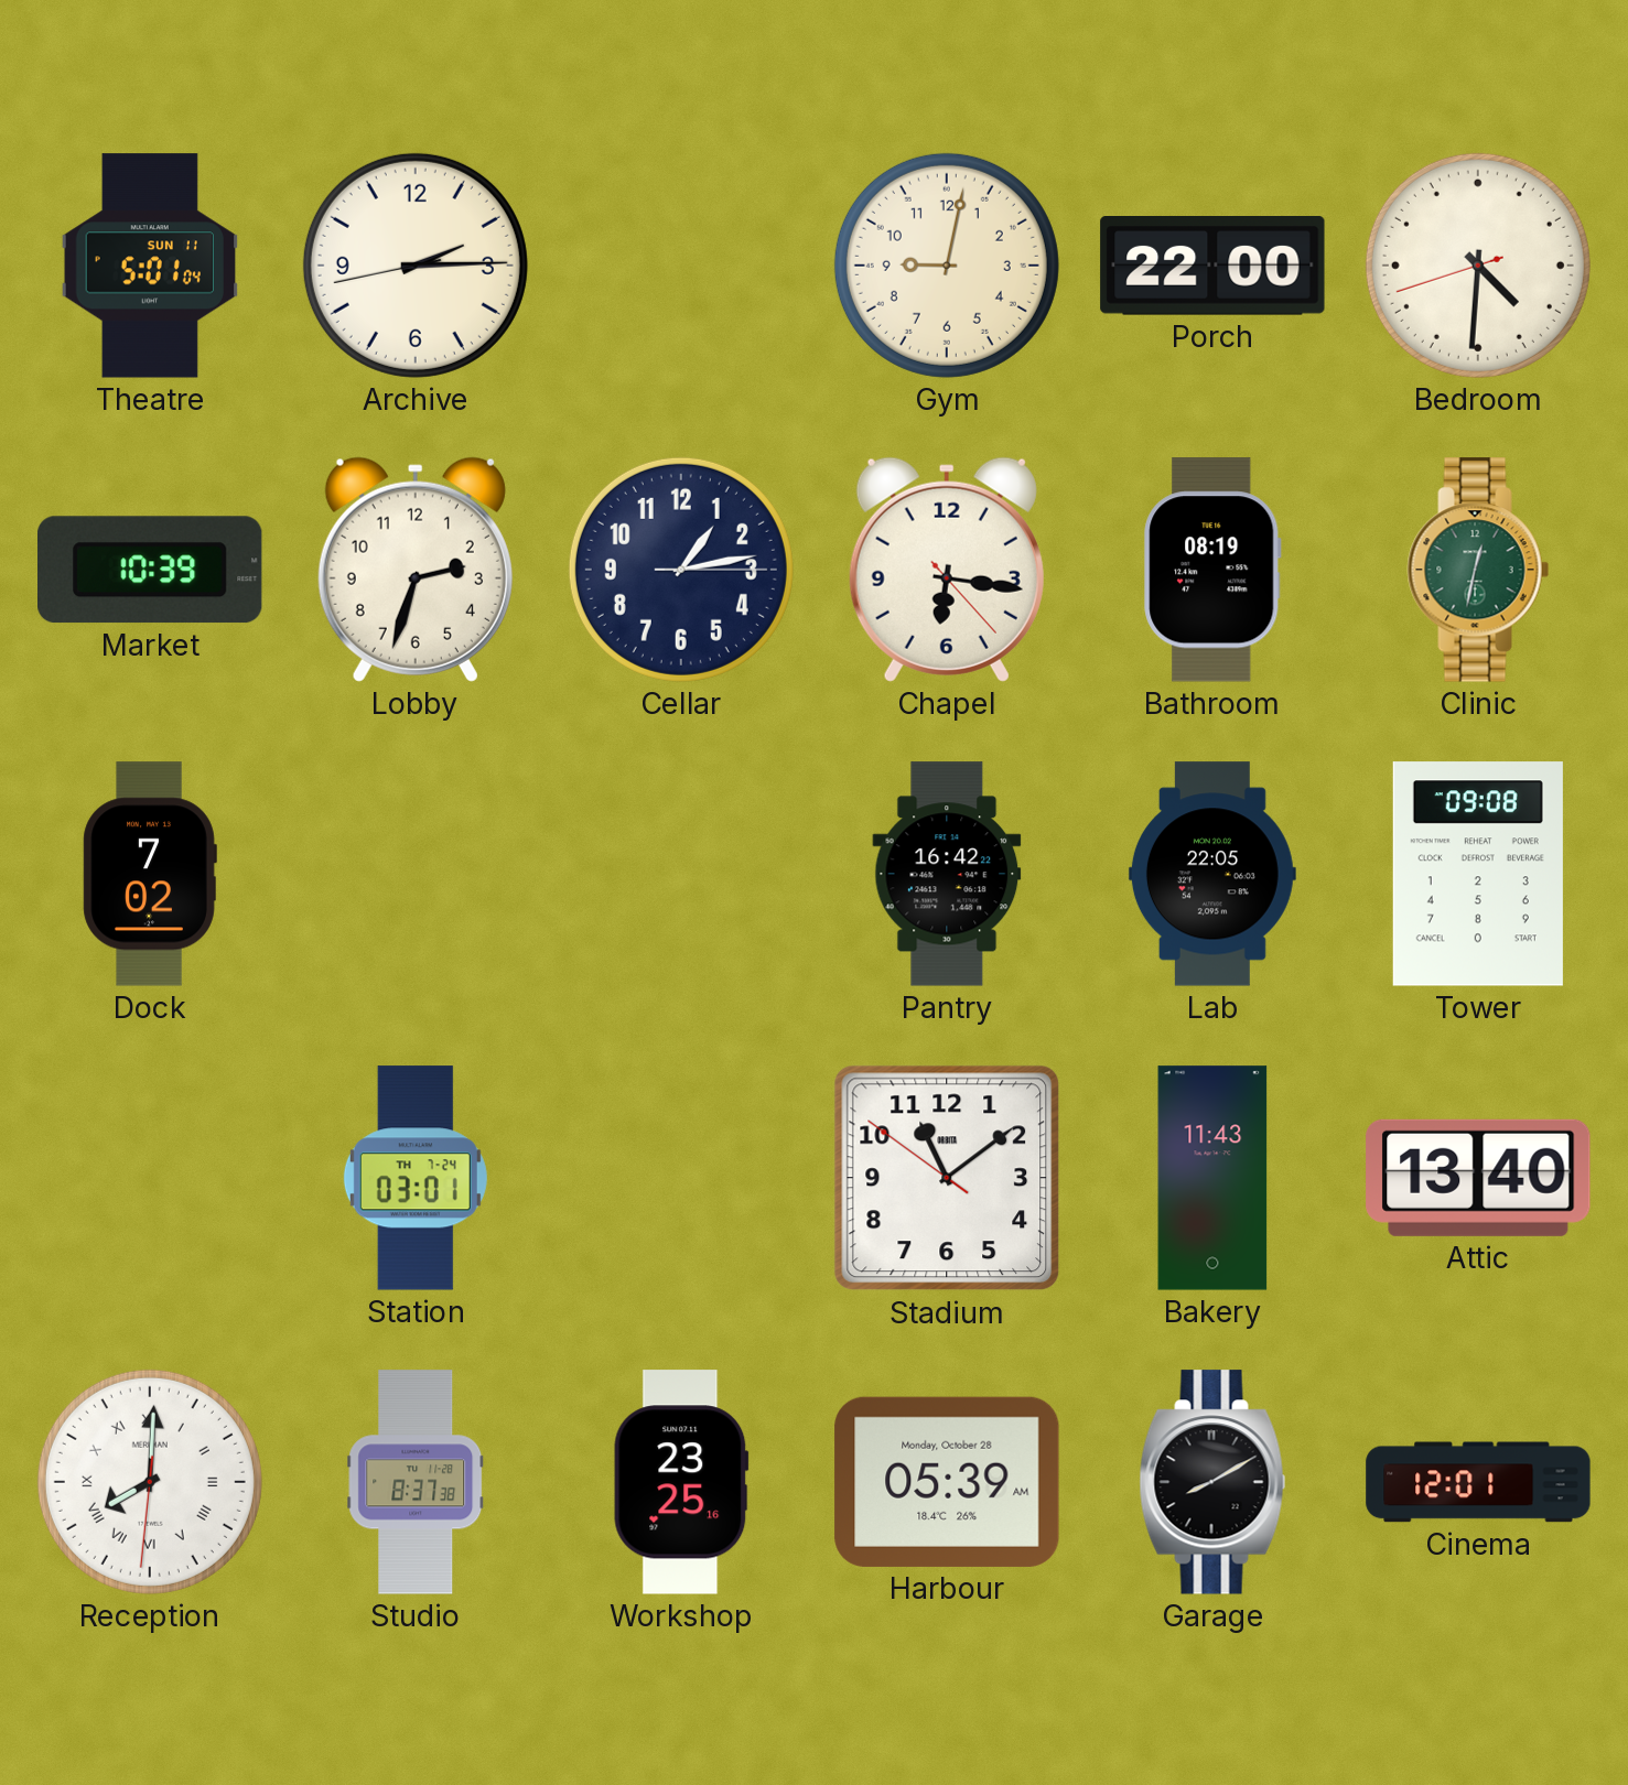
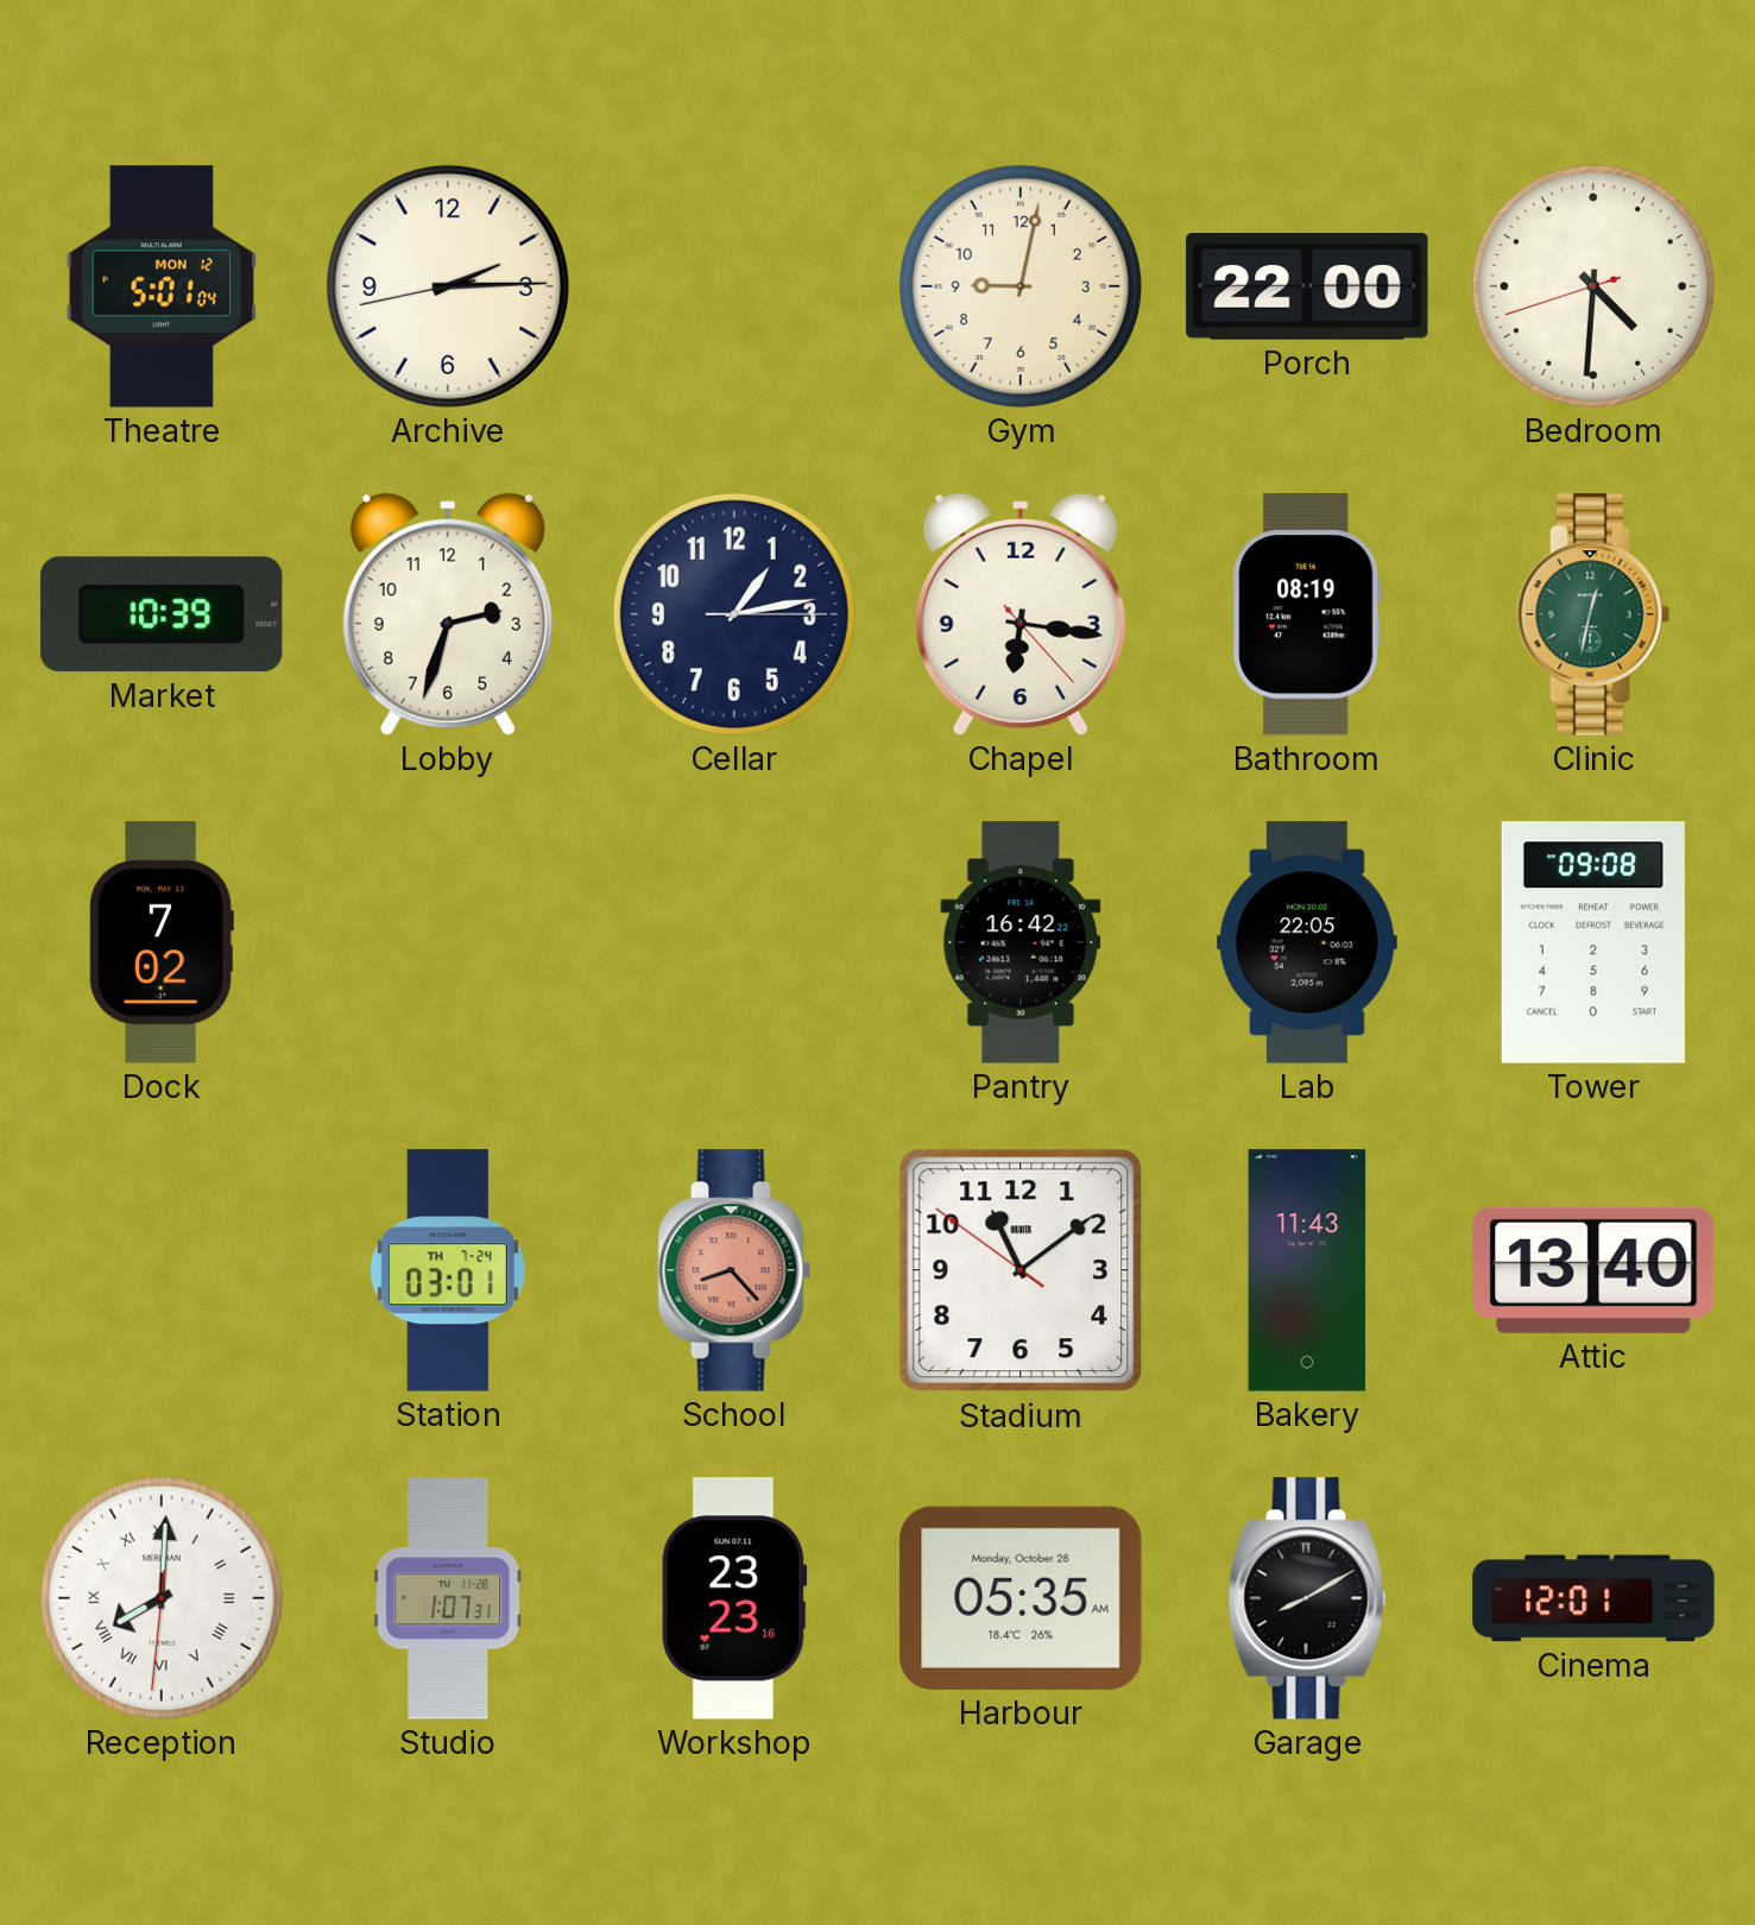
Theatre date: SUN 11 -> MON 12
School: none -> 8:23
Studio: 8:37 -> 1:07
Workshop: 23:25 -> 23:23
Harbour: 05:39 -> 05:35
